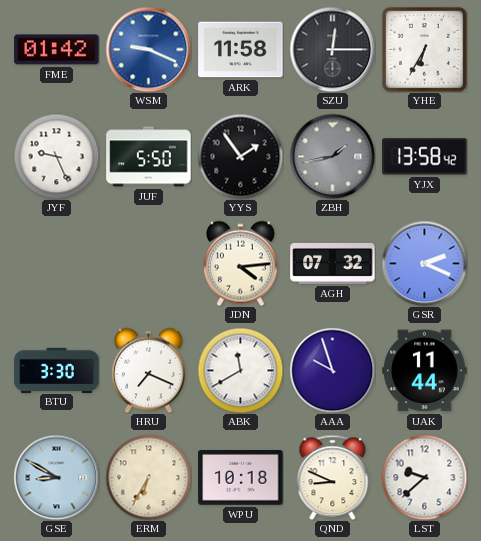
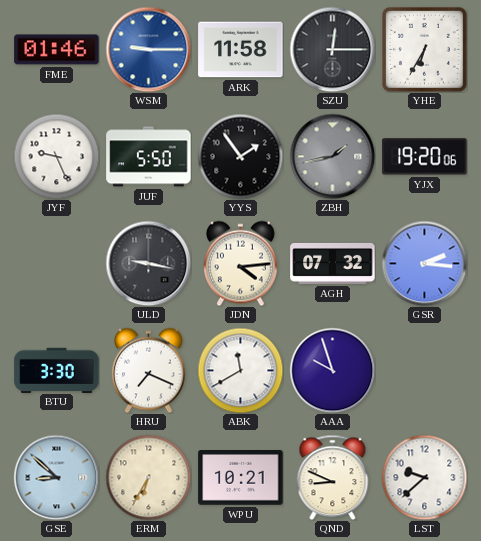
FME: 01:42 -> 01:46
WSM: 9:19 -> 9:15
YJX: 13:58 -> 19:20
ULD: none -> 9:17
GSR: 2:19 -> 2:16
UAK: 11:44 -> none
GSE: 8:50 -> 8:52
WPU: 10:18 -> 10:21
